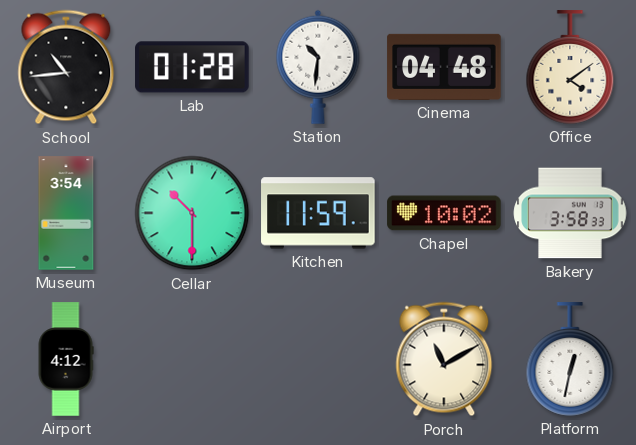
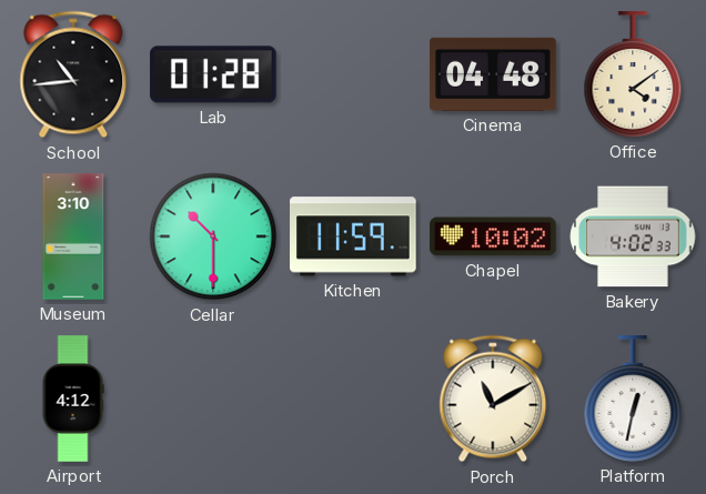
Station: 10:31 -> none
Museum: 3:54 -> 3:10
Bakery: 3:58 -> 4:02
